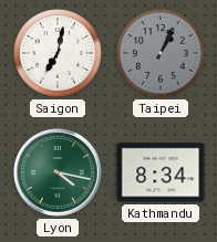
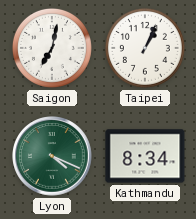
Taipei dial: grey -> white
Lyon: 4:17 -> 4:19
